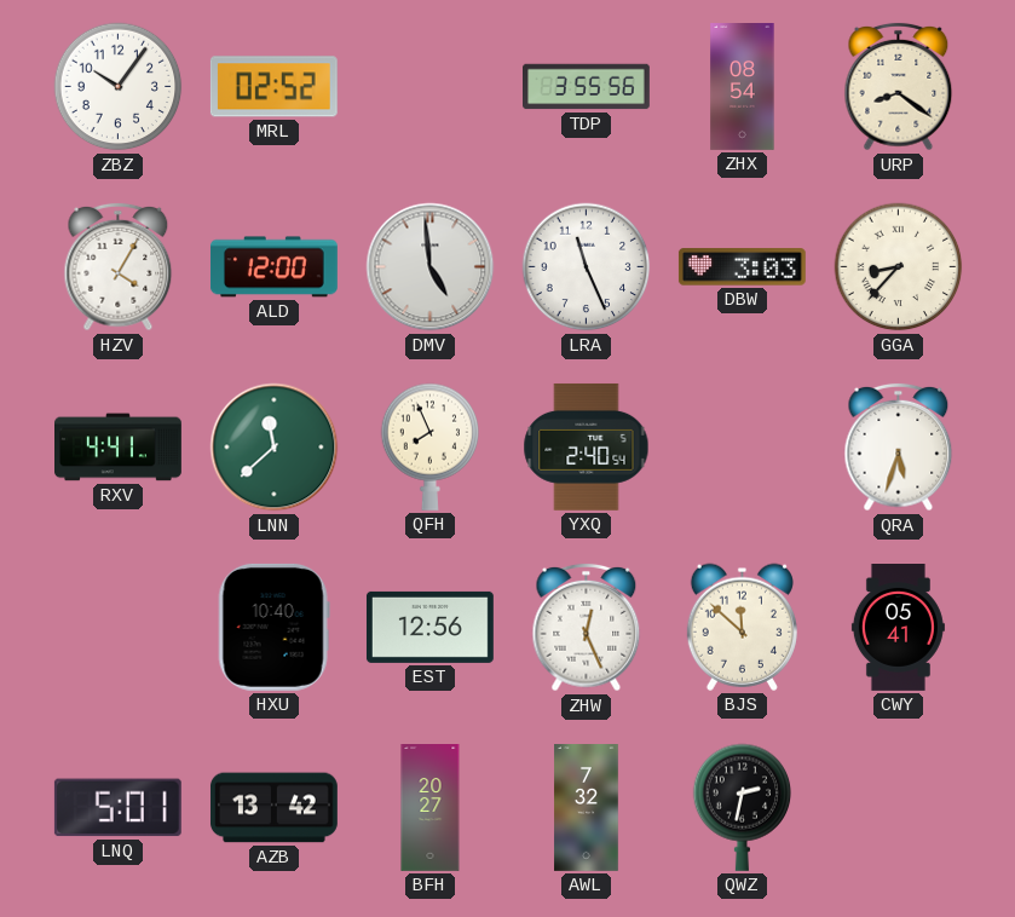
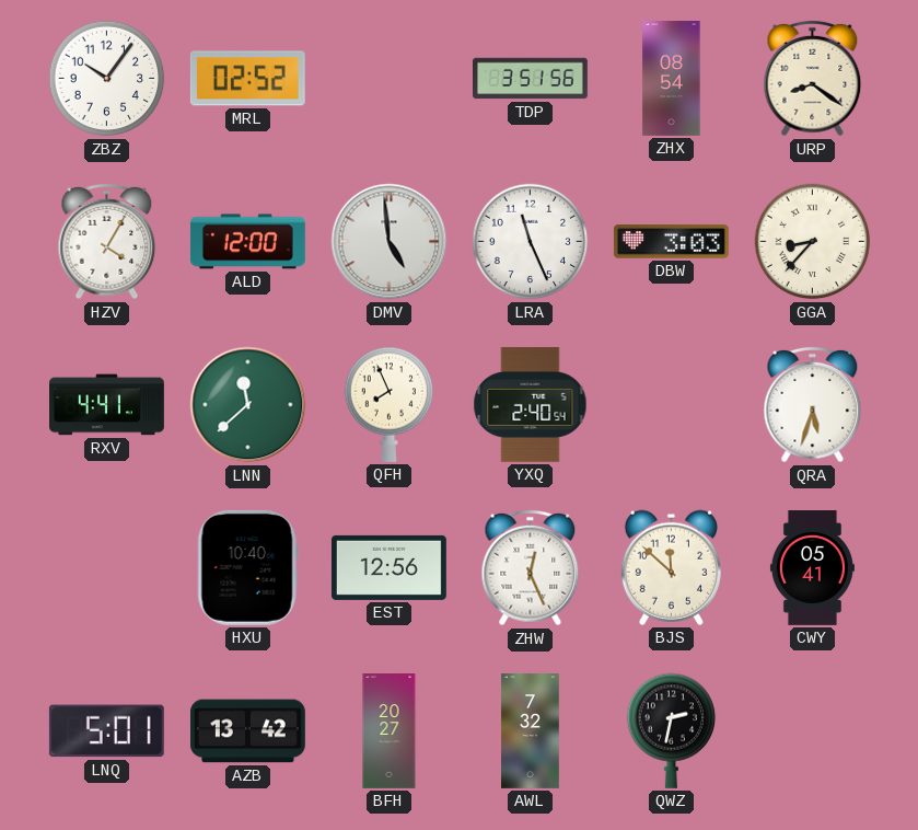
TDP: 3:55 -> 3:51
